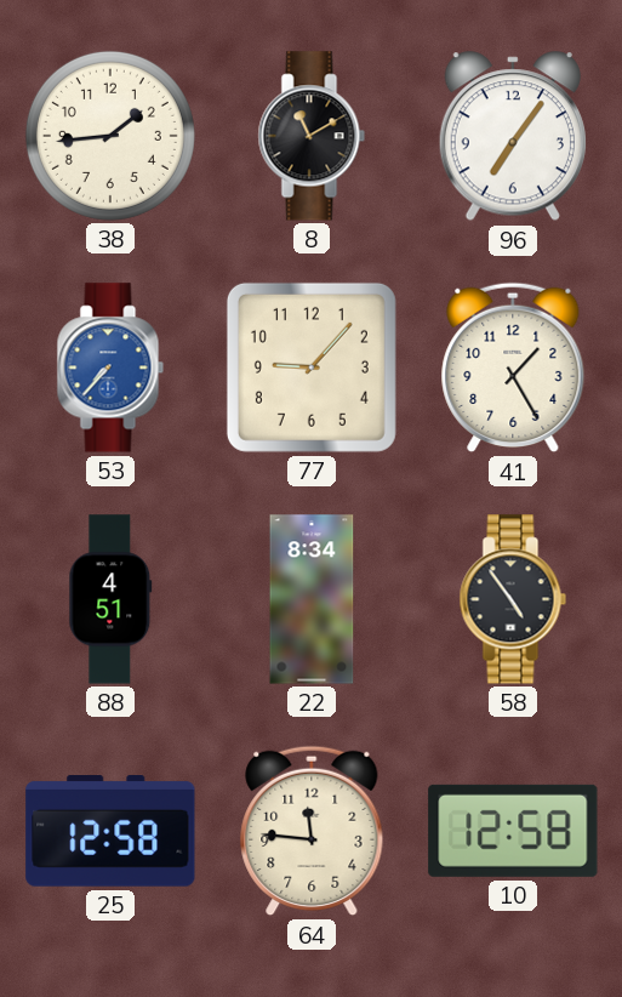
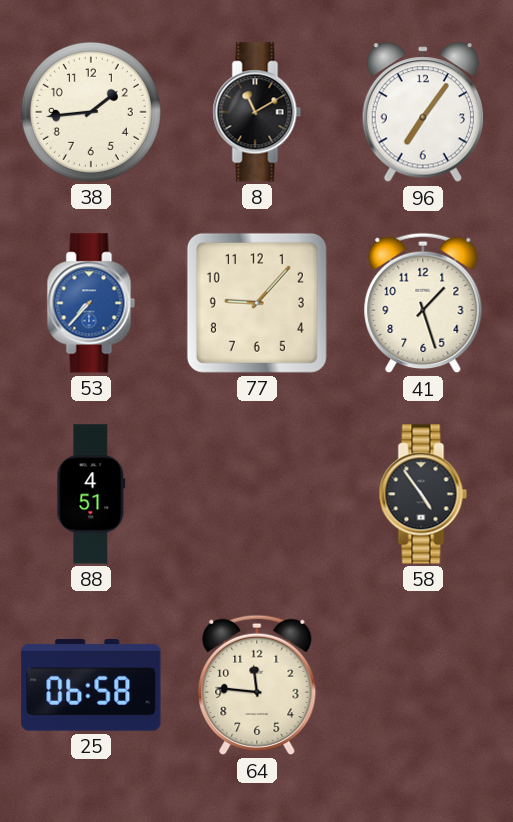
41: 1:25 -> 1:27
22: 8:34 -> none
25: 12:58 -> 06:58
10: 12:58 -> none
